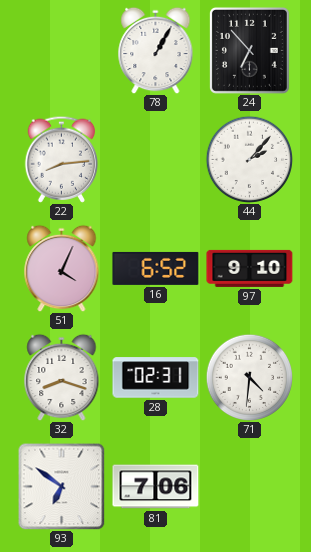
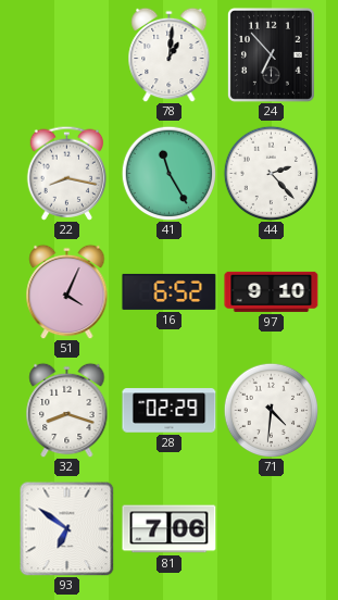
78: 1:05 -> 1:01
22: 8:14 -> 8:17
41: none -> 11:25
44: 2:07 -> 2:23
28: 02:31 -> 02:29
